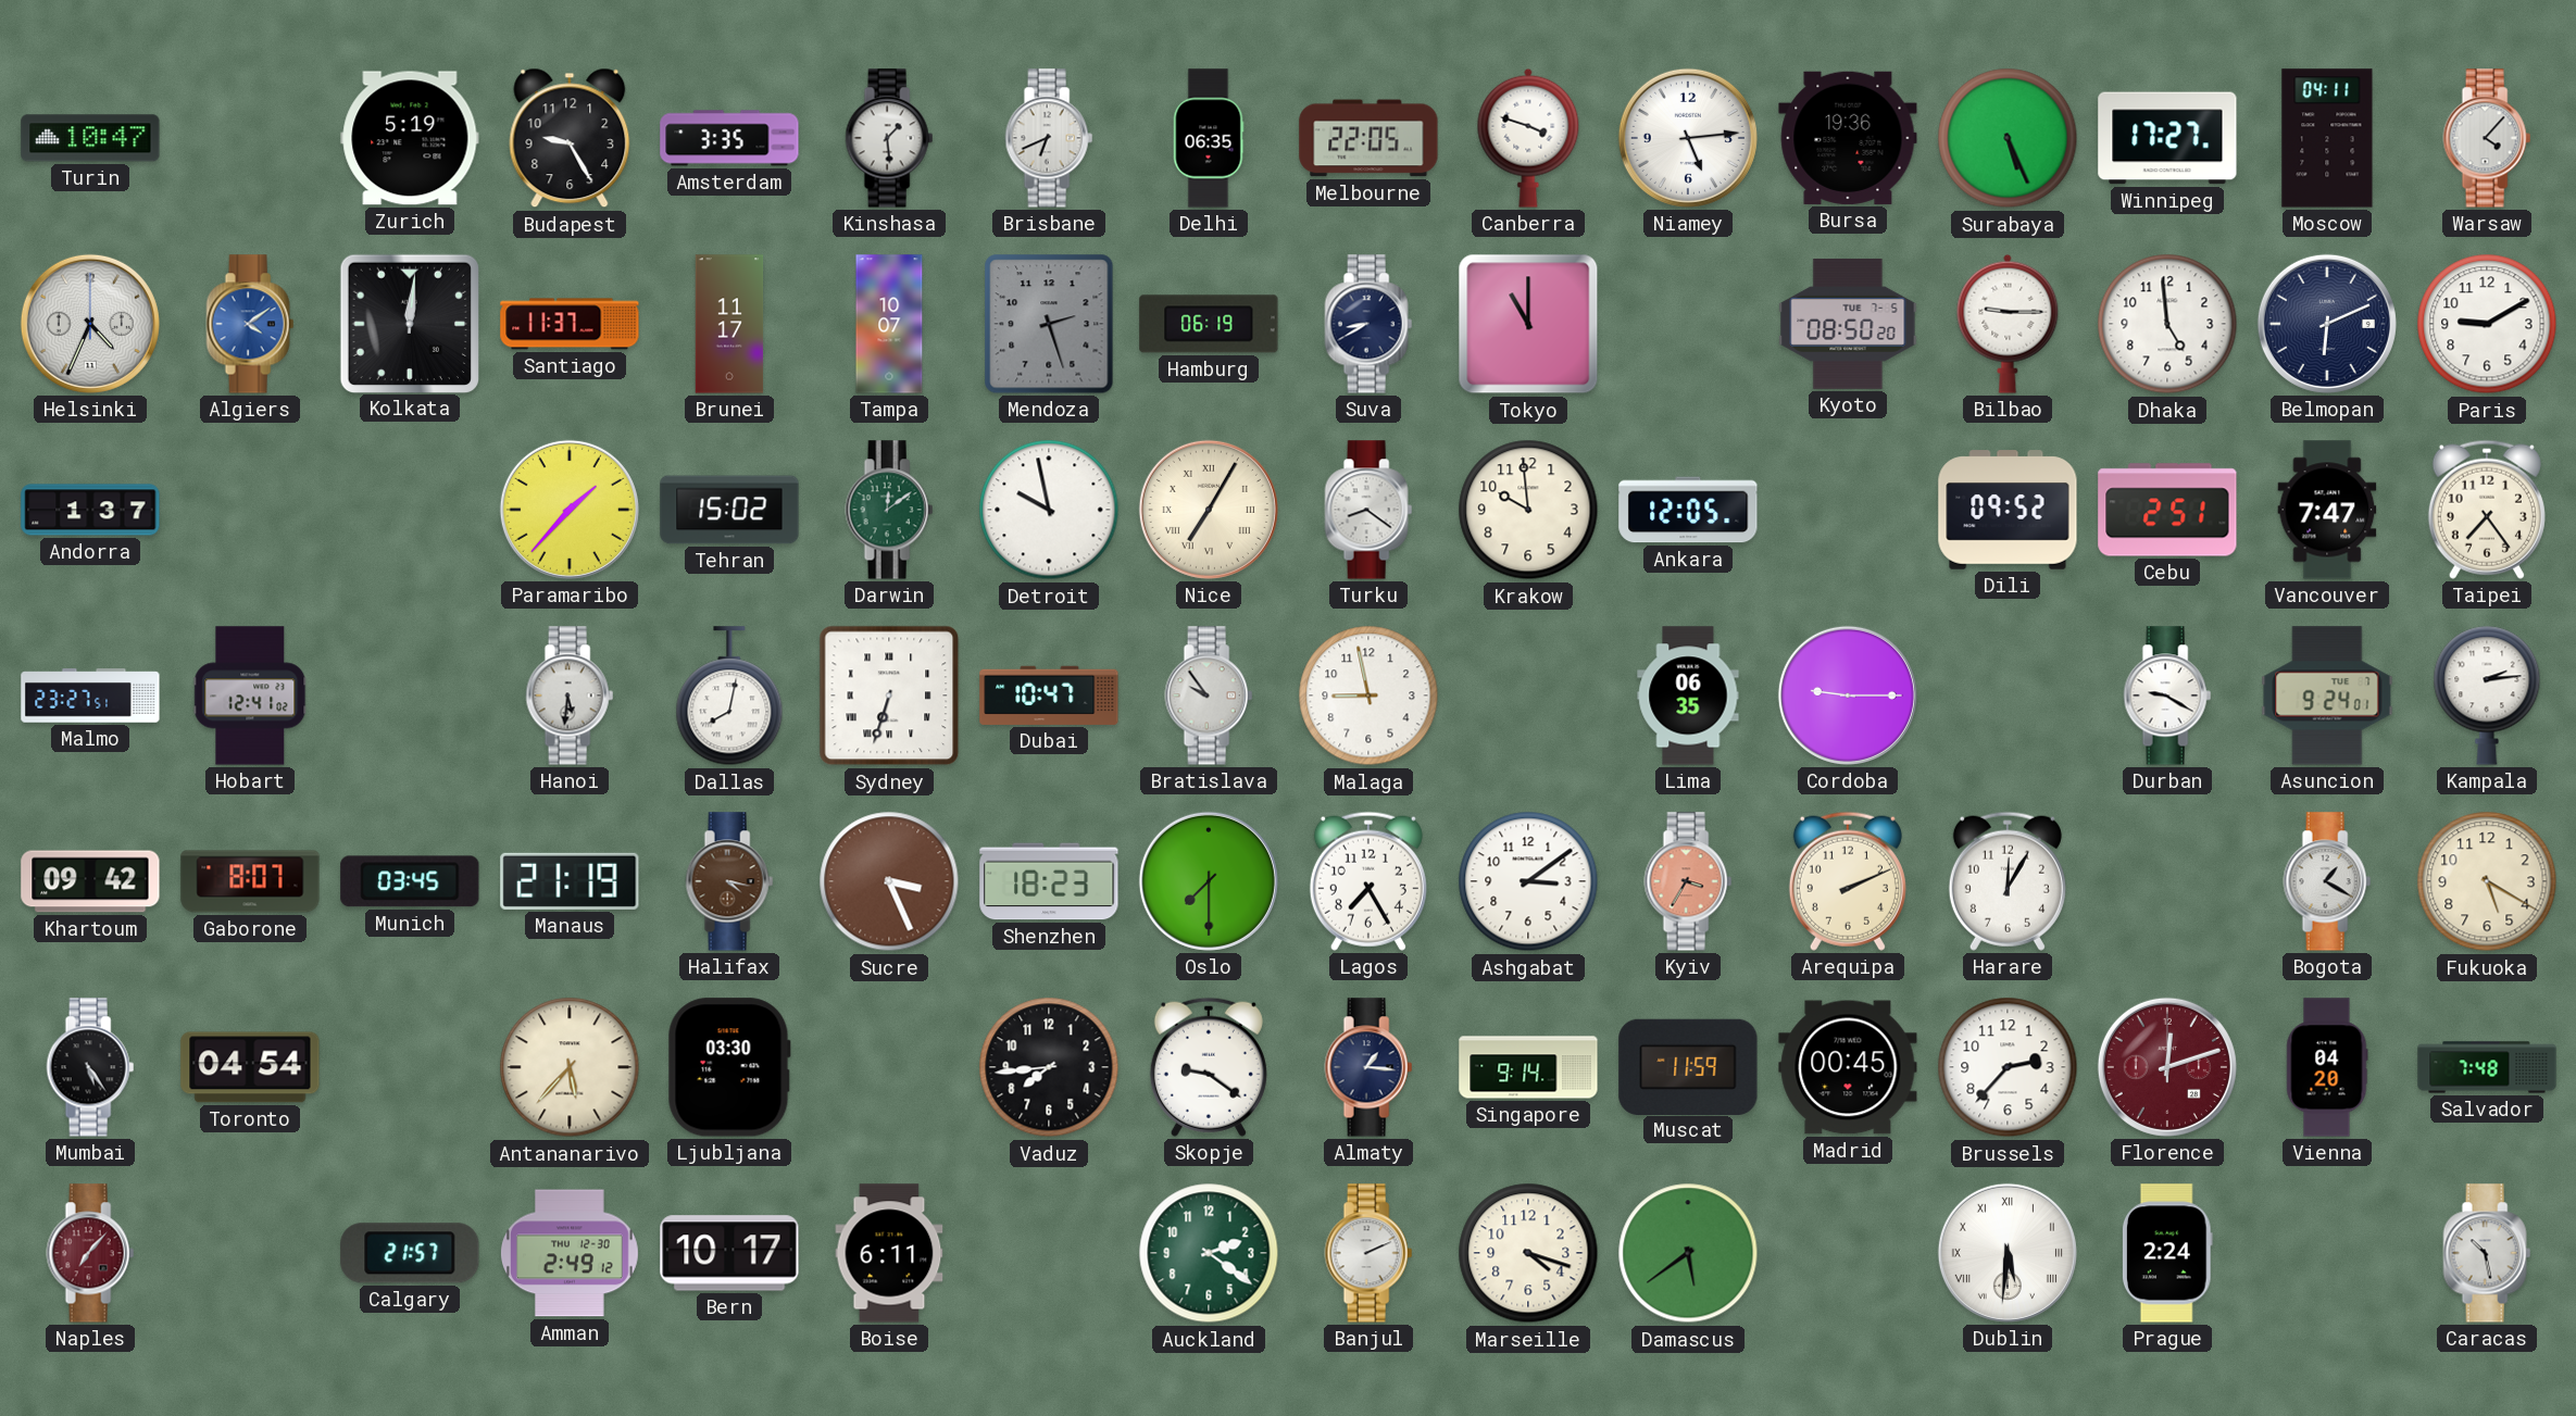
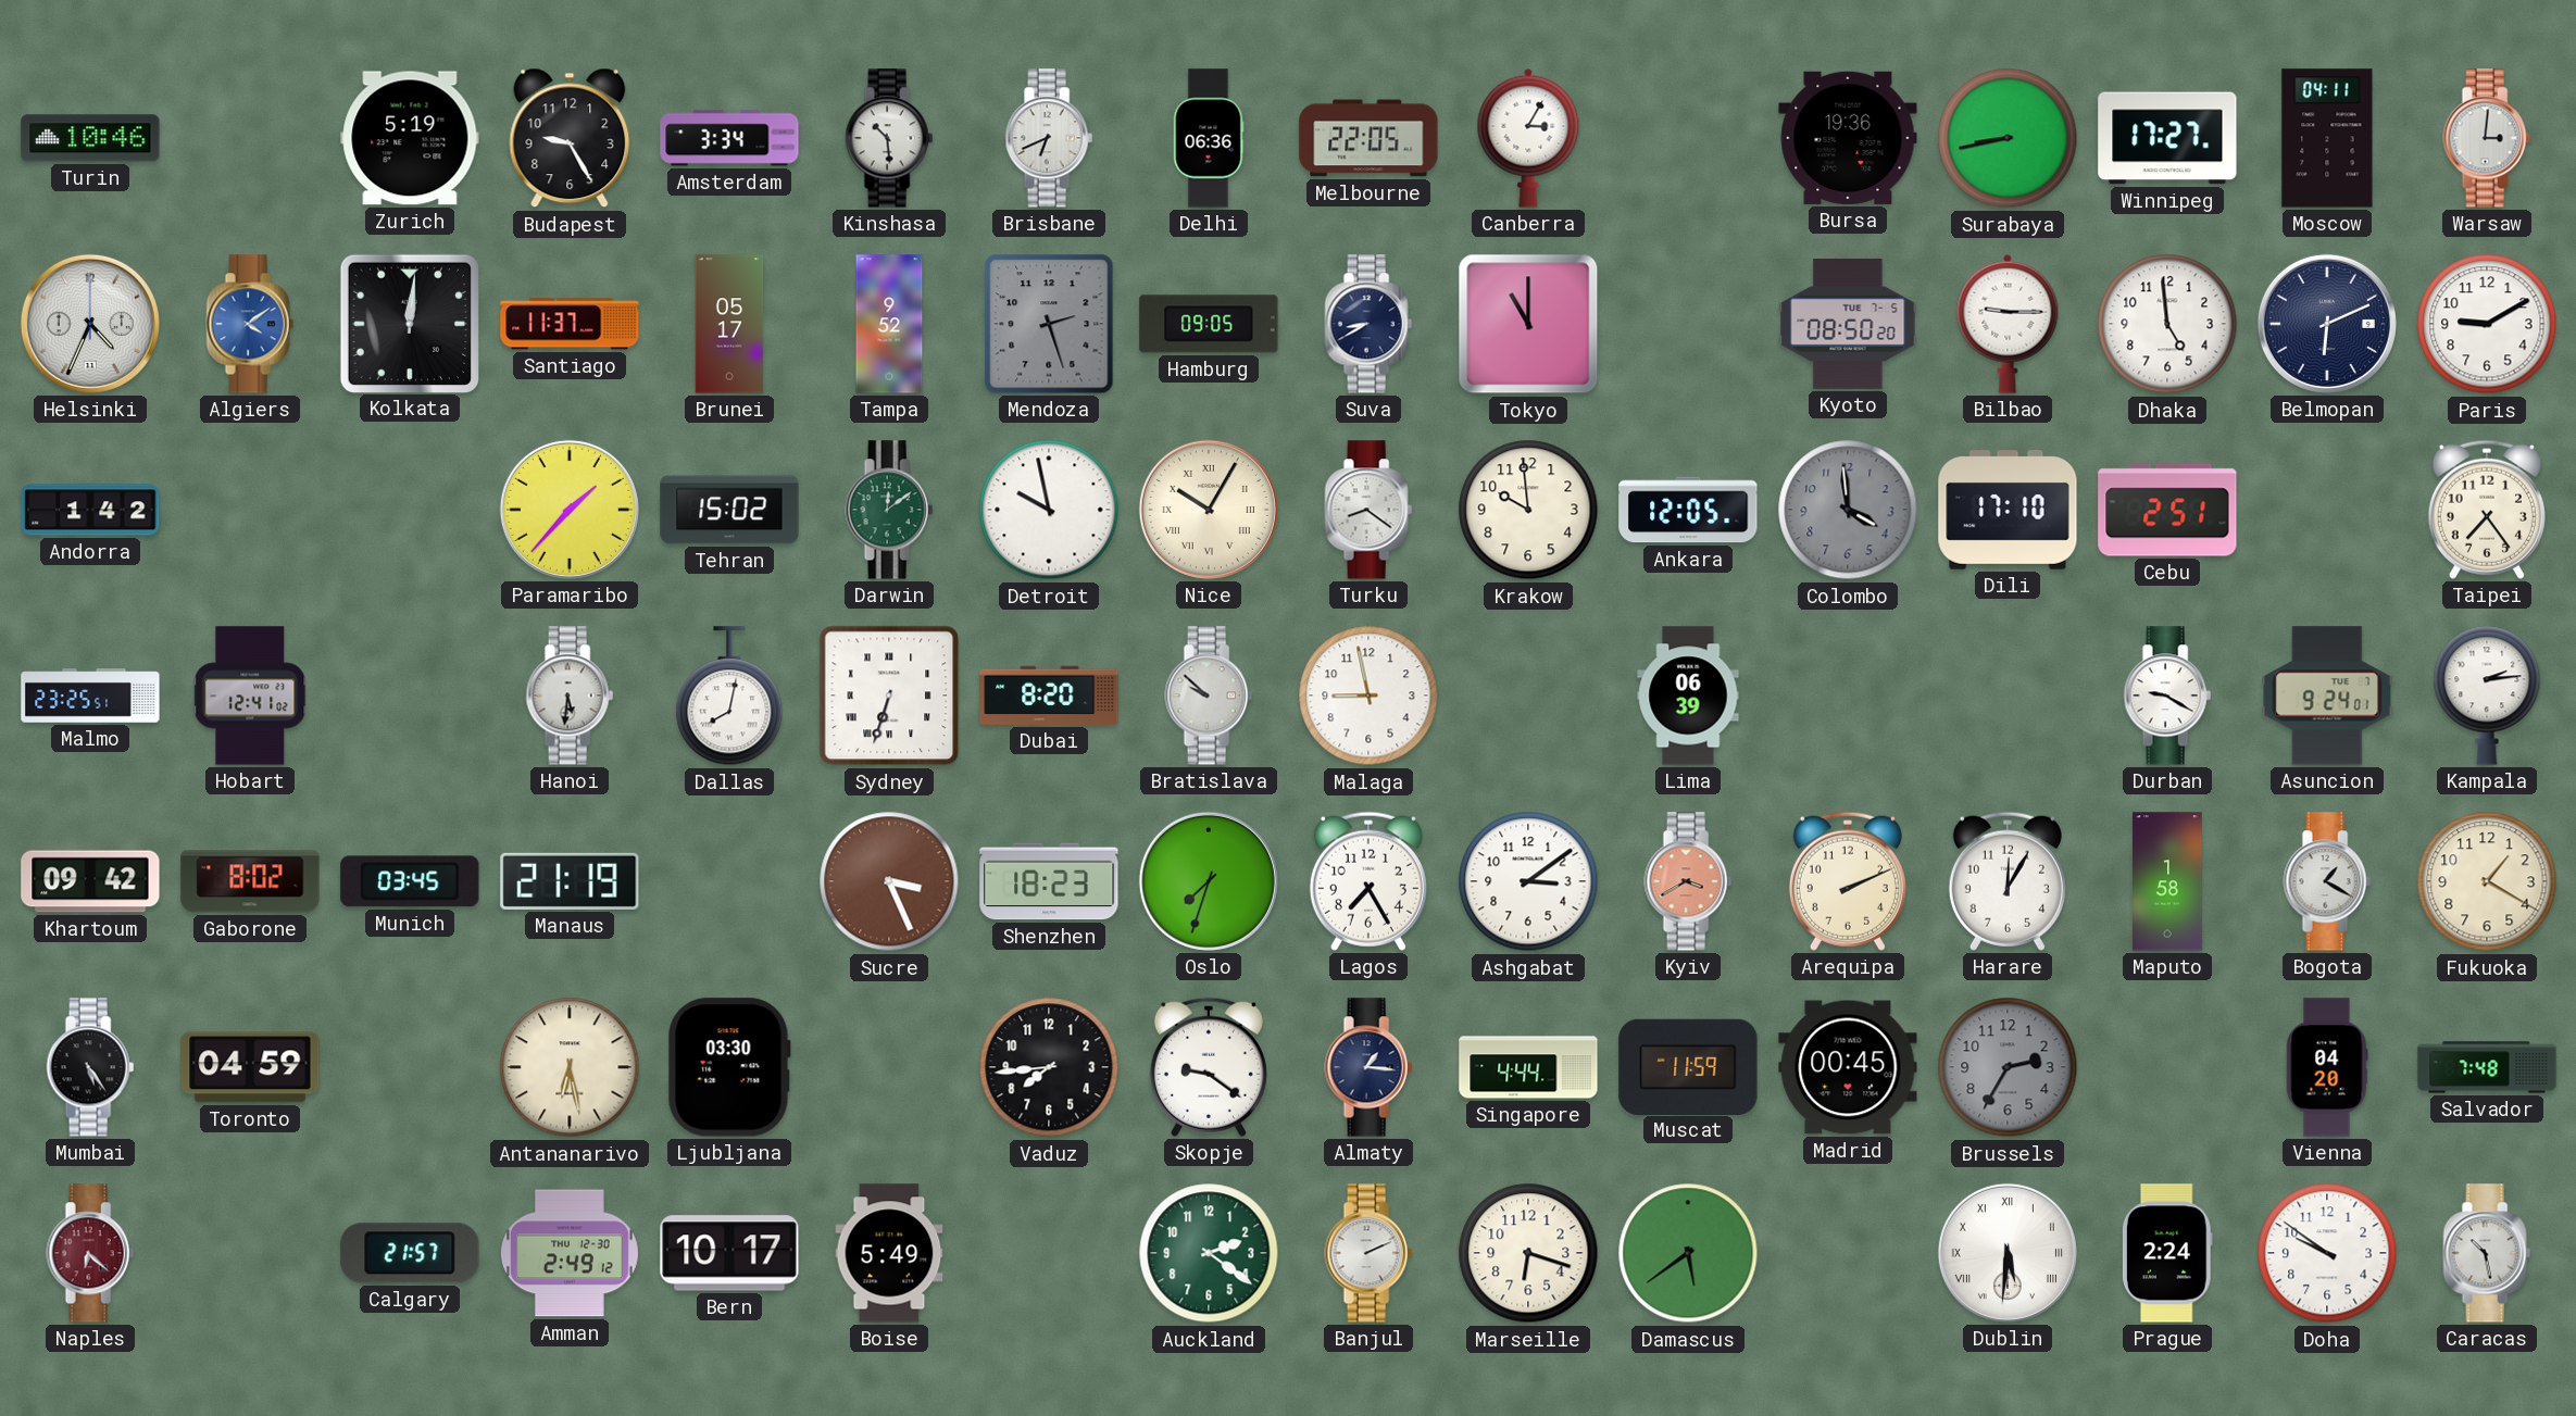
Turin: 10:47 -> 10:46
Amsterdam: 3:35 -> 3:34
Kinshasa: 1:29 -> 10:29
Delhi: 06:35 -> 06:36
Canberra: 3:48 -> 3:05
Niamey: 5:14 -> none
Surabaya: 5:26 -> 8:43
Warsaw: 4:07 -> 3:01
Brunei: 11:17 -> 05:17
Tampa: 10:07 -> 9:52
Hamburg: 06:19 -> 09:05
Andorra: 1:37 -> 1:42
Nice: 7:05 -> 10:05
Colombo: none -> 3:59
Dili: 09:52 -> 17:10
Vancouver: 7:47 -> none
Malmo: 23:27 -> 23:25
Dubai: 10:47 -> 8:20
Bratislava: 9:54 -> 9:52
Lima: 06:35 -> 06:39
Cordoba: 9:15 -> none
Gaborone: 8:07 -> 8:02
Halifax: 4:17 -> none
Oslo: 7:30 -> 7:33
Kyiv: 3:35 -> 3:40
Maputo: none -> 1:58
Fukuoka: 5:20 -> 1:20
Toronto: 04:54 -> 04:59
Antananarivo: 5:37 -> 6:28
Singapore: 9:14 -> 4:44
Brussels: 2:37 -> 2:35
Brussels dial: white -> grey
Florence: 12:12 -> none
Naples: 7:07 -> 6:22
Boise: 6:11 -> 5:49
Marseille: 4:18 -> 6:18
Doha: none -> 9:51
